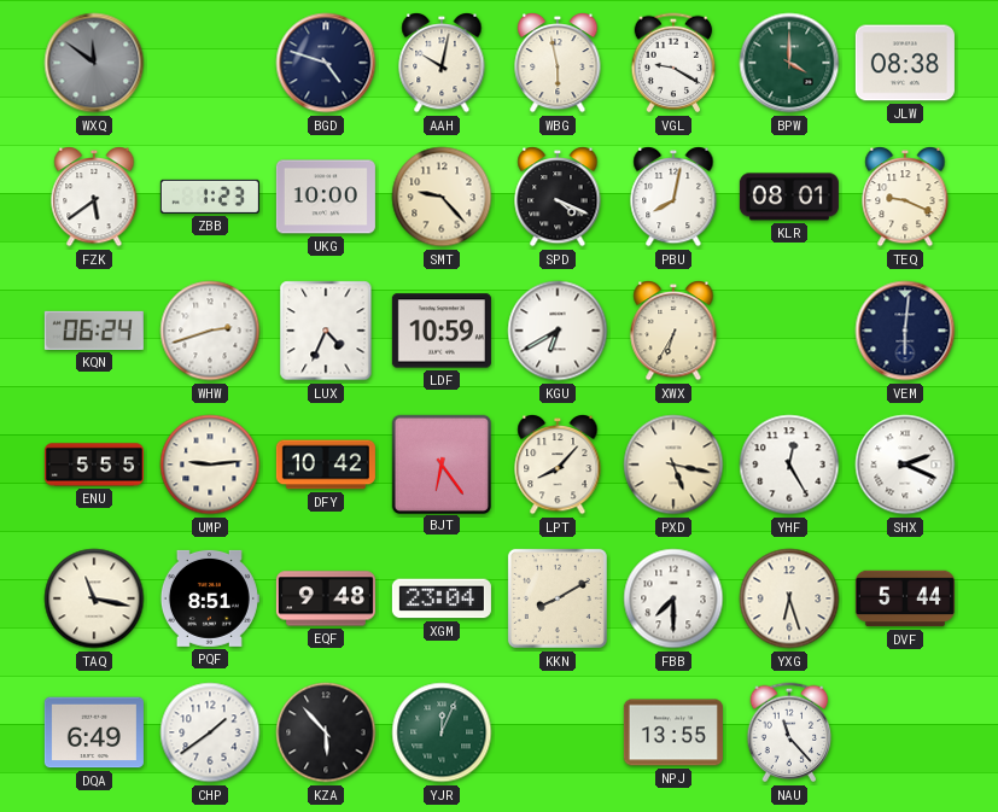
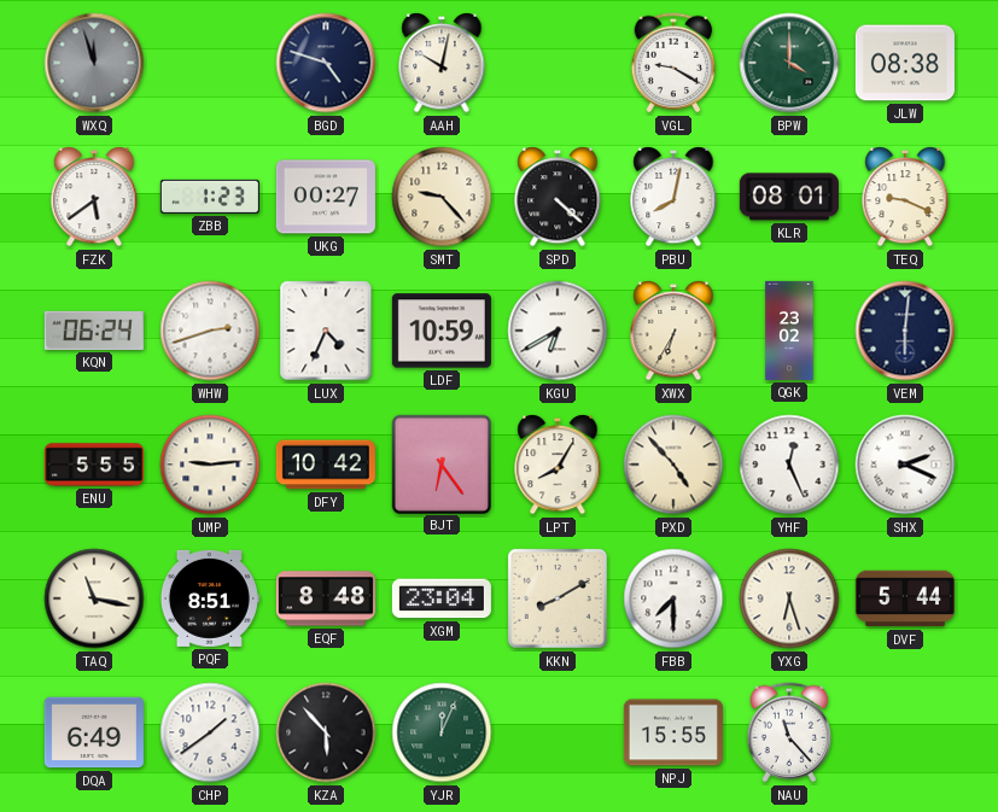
WXQ: 11:51 -> 11:57
WBG: 5:58 -> none
UKG: 10:00 -> 00:27
SPD: 4:19 -> 4:22
QGK: none -> 23:02
LPT: 8:07 -> 8:05
PXD: 5:17 -> 4:53
YHF: 12:25 -> 12:26
EQF: 9:48 -> 8:48
NPJ: 13:55 -> 15:55
